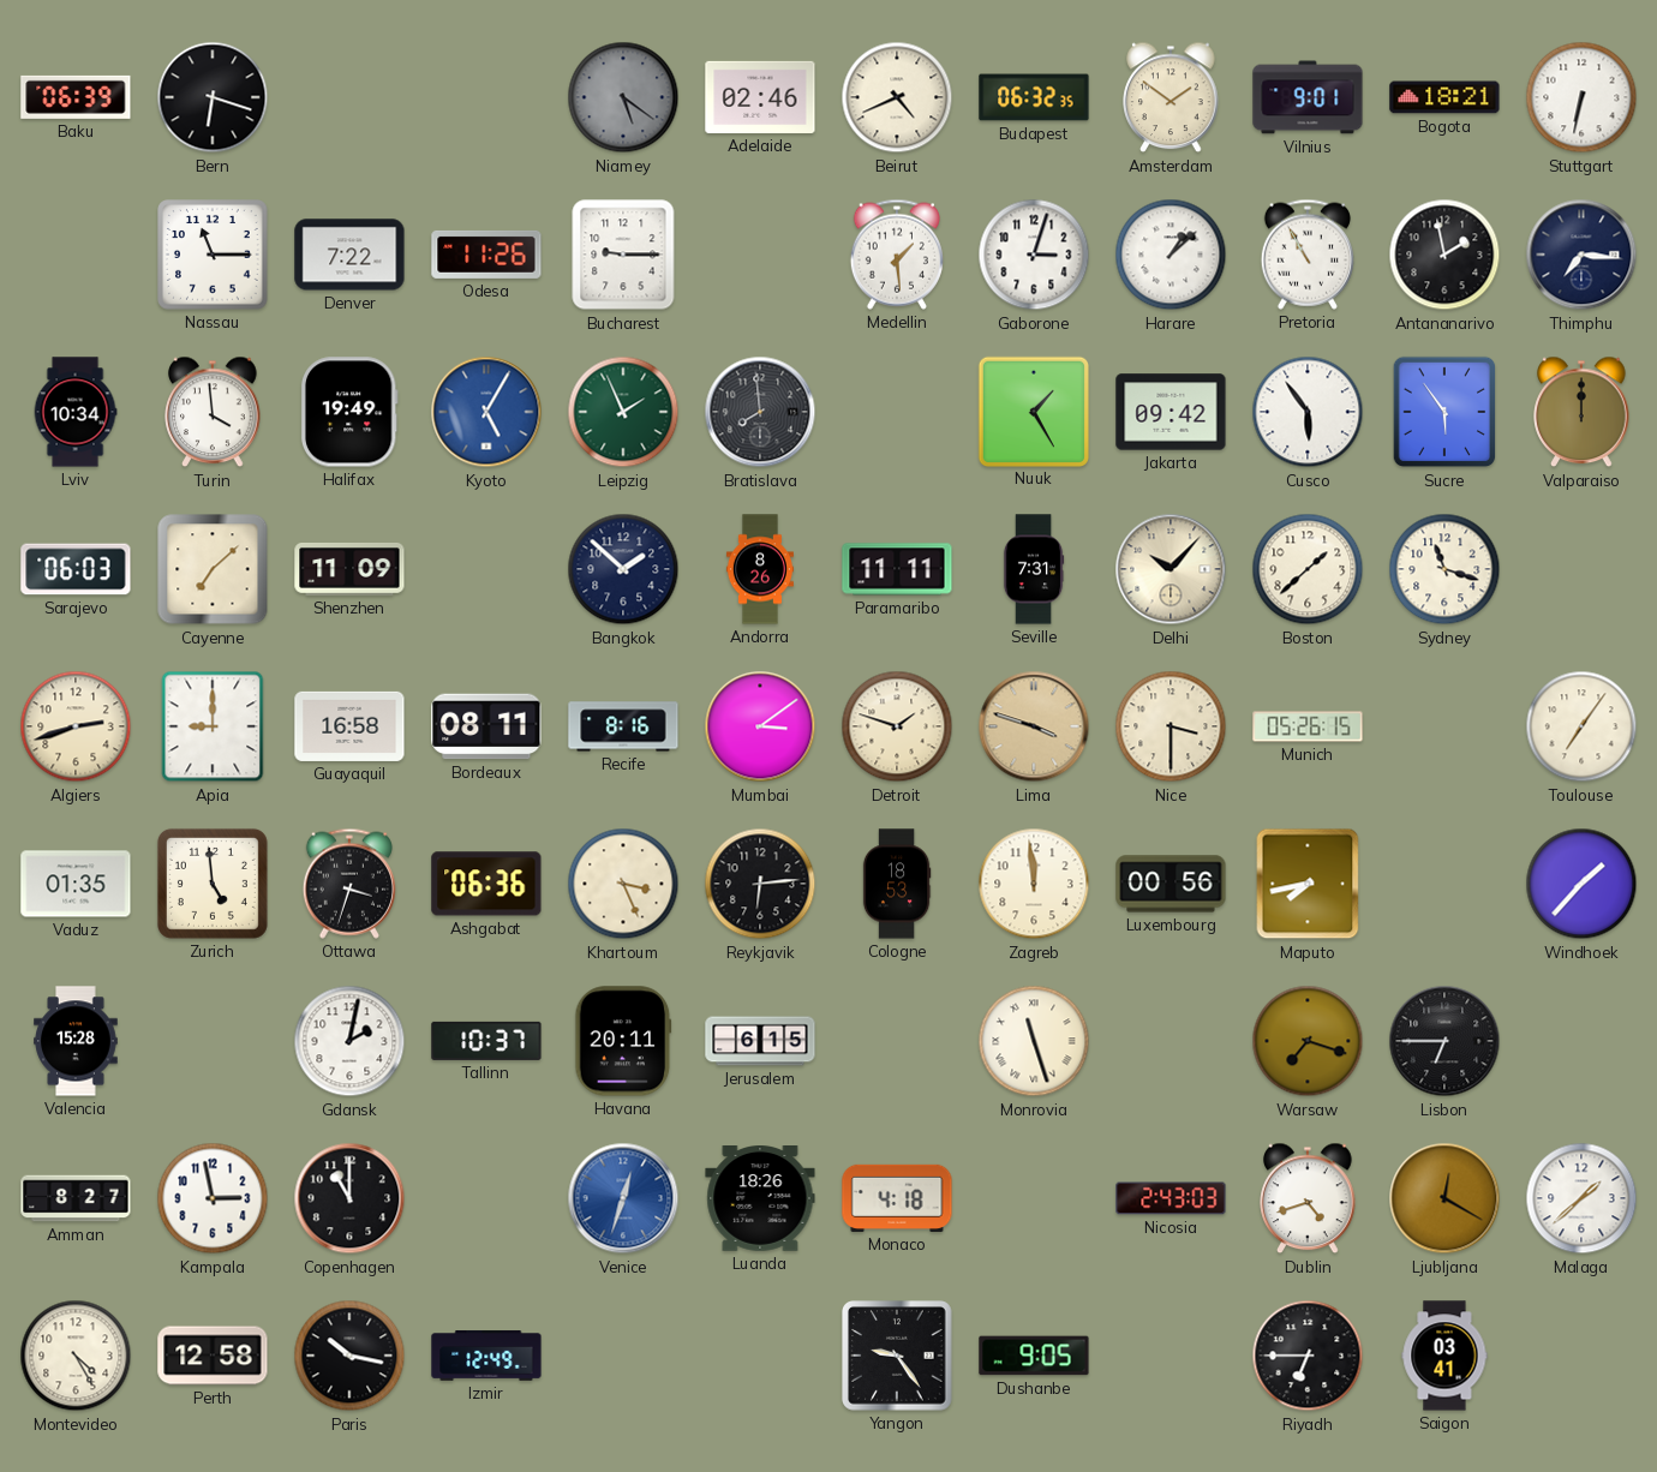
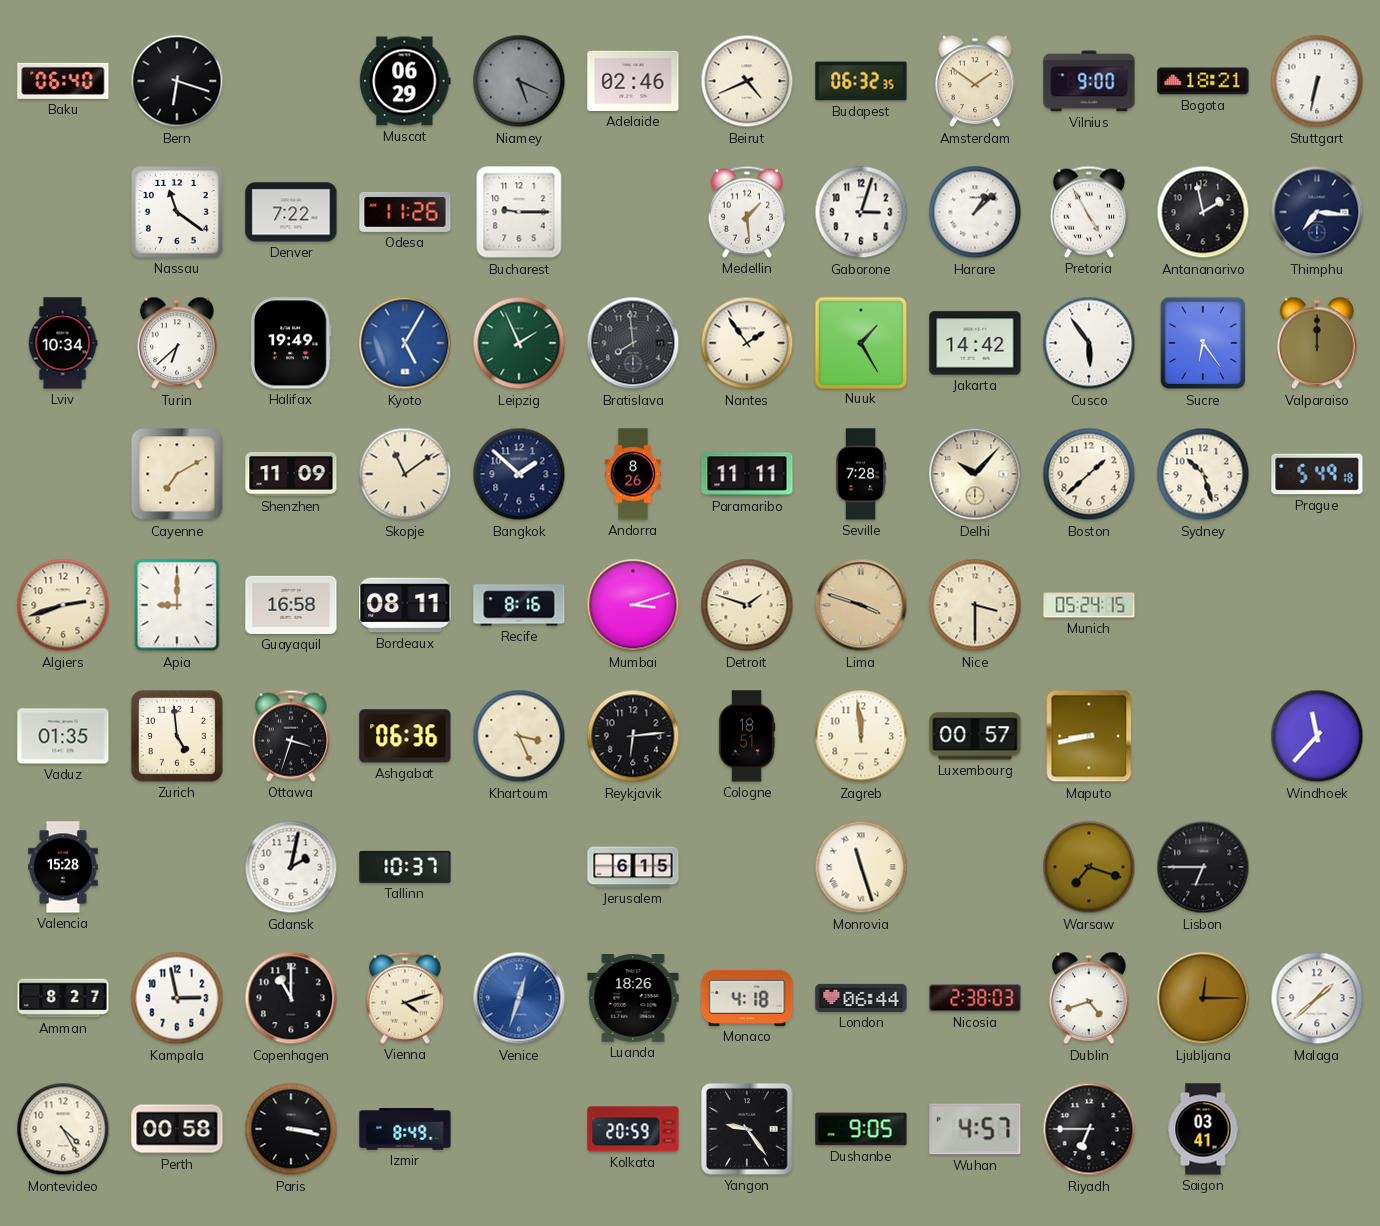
Baku: 06:39 -> 06:40
Muscat: none -> 06:29
Niamey: 5:21 -> 5:19
Vilnius: 9:01 -> 9:00
Nassau: 11:15 -> 11:21
Pretoria: 10:55 -> 4:55
Turin: 3:59 -> 6:38
Nantes: none -> 1:54
Jakarta: 09:42 -> 14:42
Sucre: 5:54 -> 6:24
Sarajevo: 06:03 -> none
Cayenne: 7:08 -> 7:10
Skopje: none -> 11:09
Seville: 7:31 -> 7:28
Sydney: 11:18 -> 10:27
Prague: none -> 5:49
Mumbai: 3:09 -> 3:12
Munich: 05:26 -> 05:24
Toulouse: 7:06 -> none
Cologne: 18:53 -> 18:51
Luxembourg: 00:56 -> 00:57
Maputo: 7:43 -> 8:43
Windhoek: 1:37 -> 11:37
Havana: 20:11 -> none
Vienna: none -> 4:12
London: none -> 06:44
Nicosia: 2:43 -> 2:38
Ljubljana: 12:20 -> 12:15
Perth: 12:58 -> 00:58
Paris: 10:17 -> 3:17
Izmir: 12:49 -> 8:49
Kolkata: none -> 20:59
Wuhan: none -> 4:57
